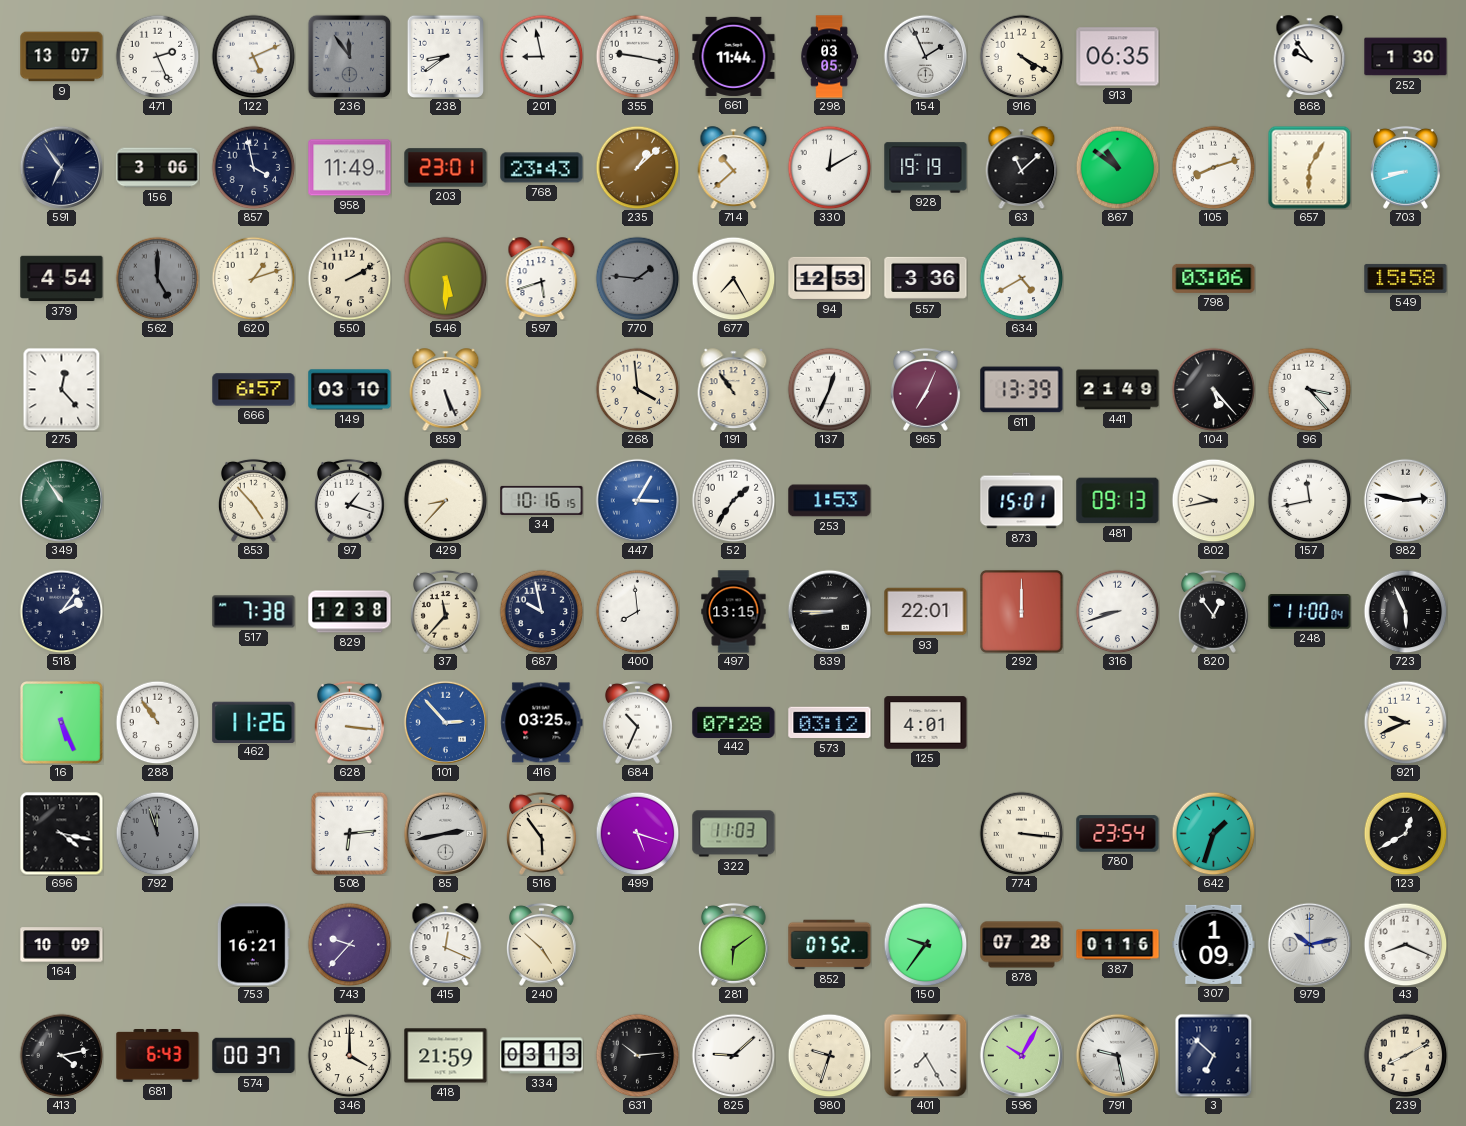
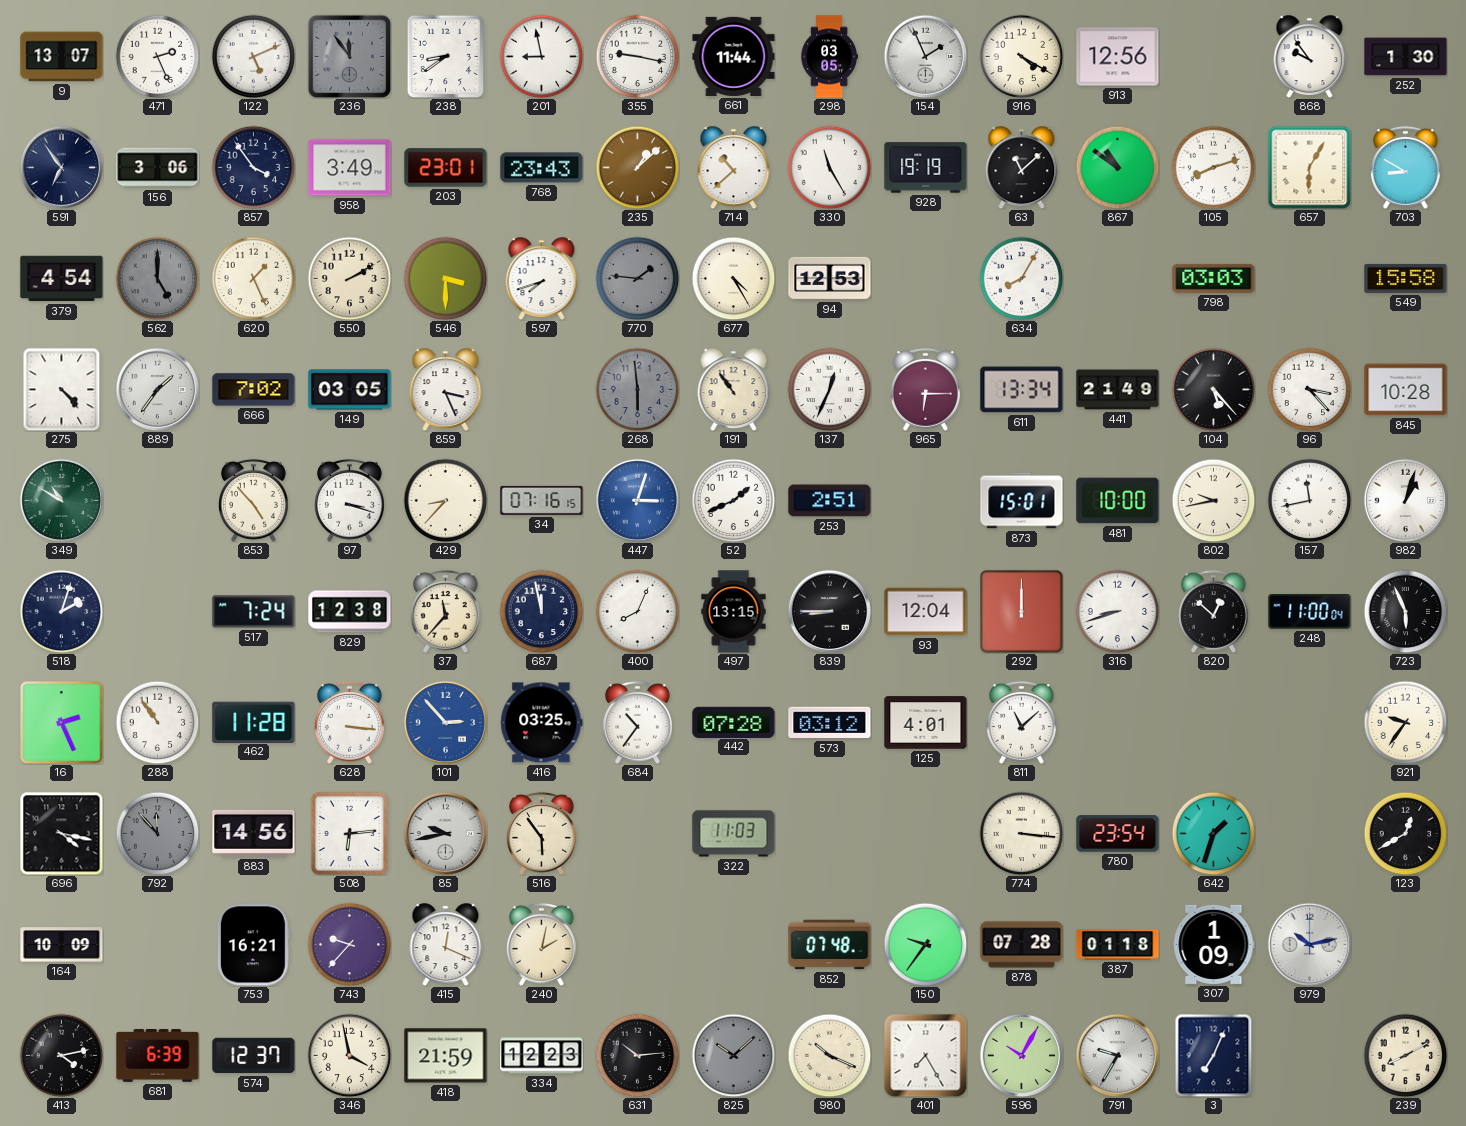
913: 06:35 -> 12:56
857: 3:58 -> 3:54
958: 11:49 -> 3:49
330: 12:10 -> 11:25
703: 8:42 -> 8:50
620: 1:12 -> 1:26
546: 5:30 -> 3:30
597: 5:42 -> 7:42
677: 7:25 -> 4:25
557: 3:36 -> none
634: 4:40 -> 8:05
798: 03:06 -> 03:03
275: 12:23 -> 4:23
889: none -> 1:36
666: 6:57 -> 7:02
149: 03:10 -> 03:05
859: 5:26 -> 3:26
268: 3:59 -> 5:59
268 dial: cream -> grey
965: 7:04 -> 6:15
611: 13:39 -> 13:34
845: none -> 10:28
349: 10:54 -> 10:50
97: 1:18 -> 3:18
34: 10:16 -> 07:16
447: 3:05 -> 3:03
52: 1:36 -> 1:41
253: 1:53 -> 2:51
481: 09:13 -> 10:00
982: 2:47 -> 1:03
518: 2:06 -> 2:03
517: 7:38 -> 7:24
687: 9:58 -> 11:58
400: 7:59 -> 8:04
93: 22:01 -> 12:04
820: 12:54 -> 12:52
16: 5:26 -> 2:26
462: 11:26 -> 11:28
684: 10:34 -> 10:36
811: none -> 11:08
921: 9:41 -> 9:36
792: 11:57 -> 11:53
883: none -> 14:56
85: 2:43 -> 9:43
499: 5:18 -> none
240: 4:52 -> 2:02
281: 6:09 -> none
852: 07:52 -> 07:48
387: 01:16 -> 01:18
43: 8:19 -> none
681: 6:43 -> 6:39
574: 00:37 -> 12:37
346: 4:00 -> 3:58
334: 03:13 -> 12:23
825: 9:08 -> 10:08
825 dial: white -> grey
980: 9:33 -> 10:19
791: 9:28 -> 9:35
3: 6:52 -> 7:04
